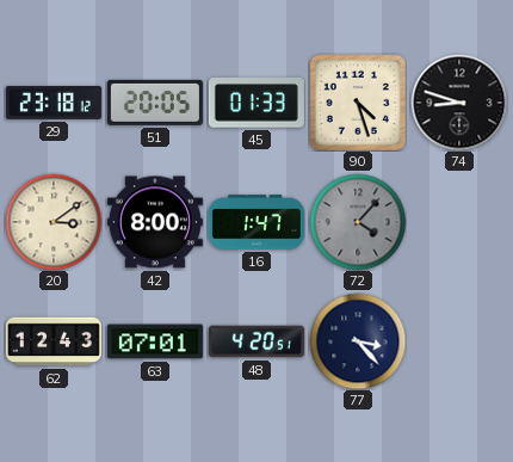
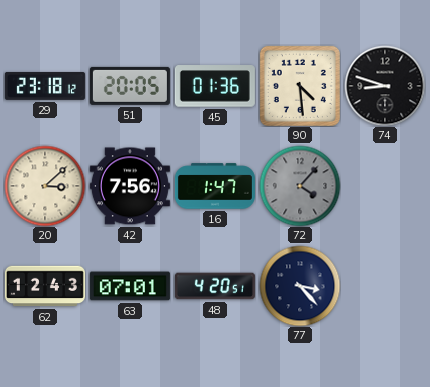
45: 01:33 -> 01:36
90: 4:27 -> 4:29
20: 3:09 -> 3:08
42: 8:00 -> 7:56
